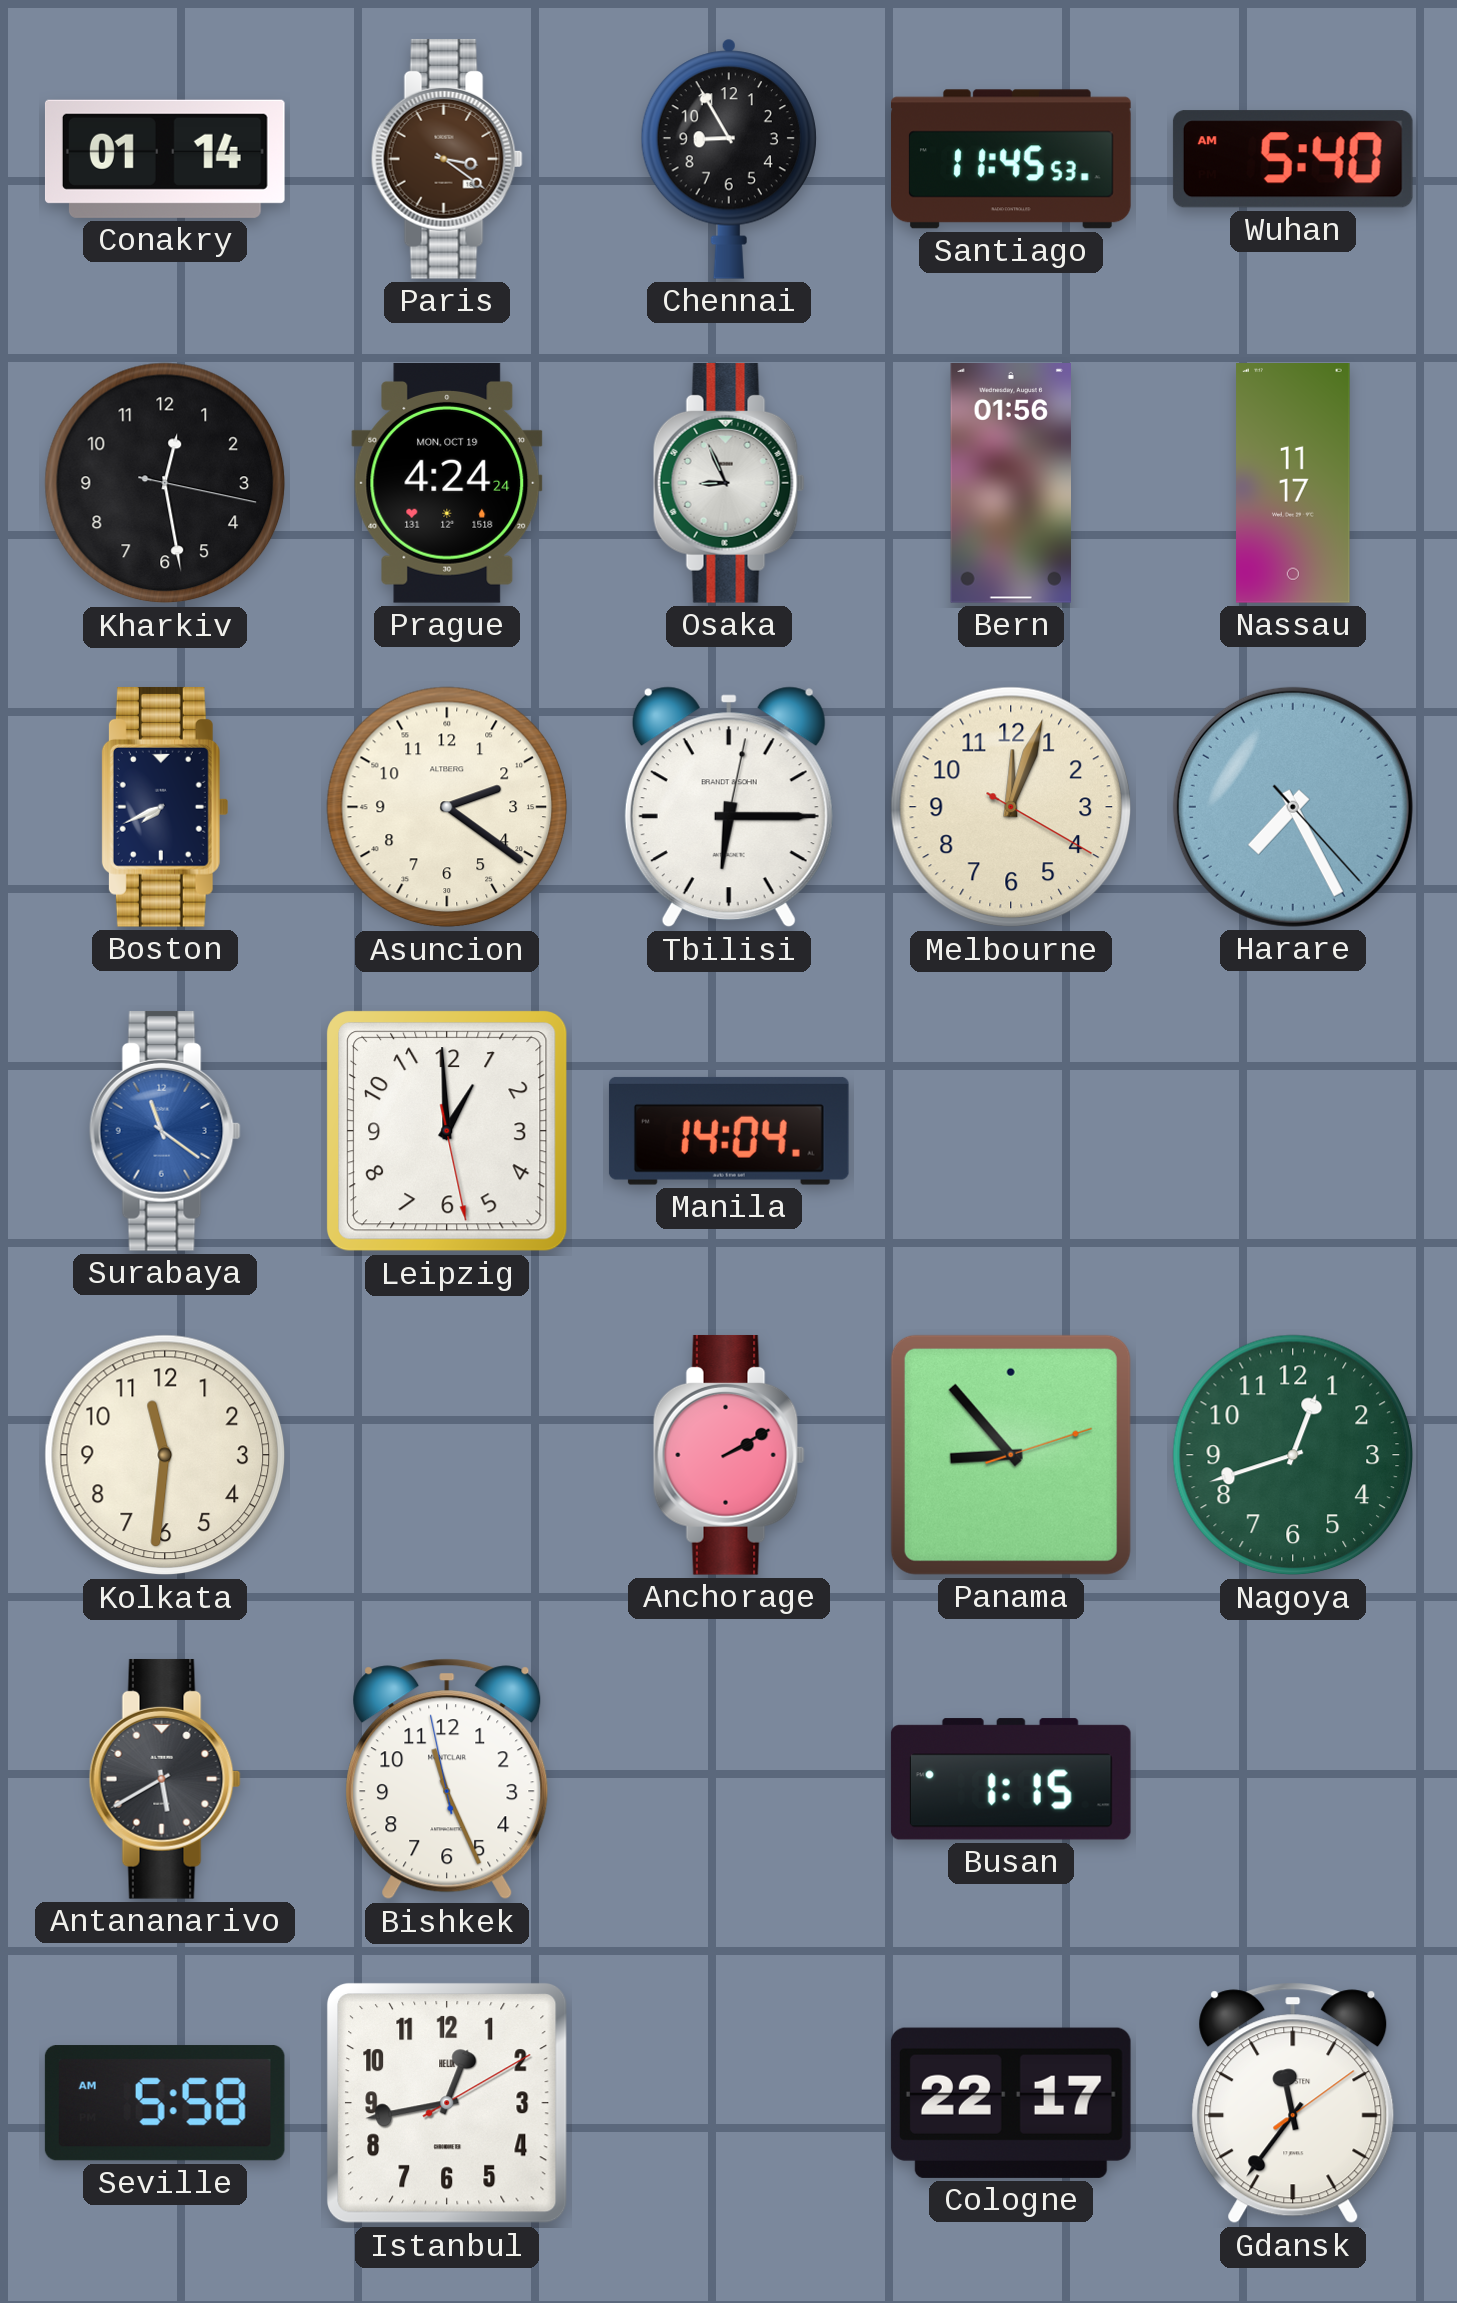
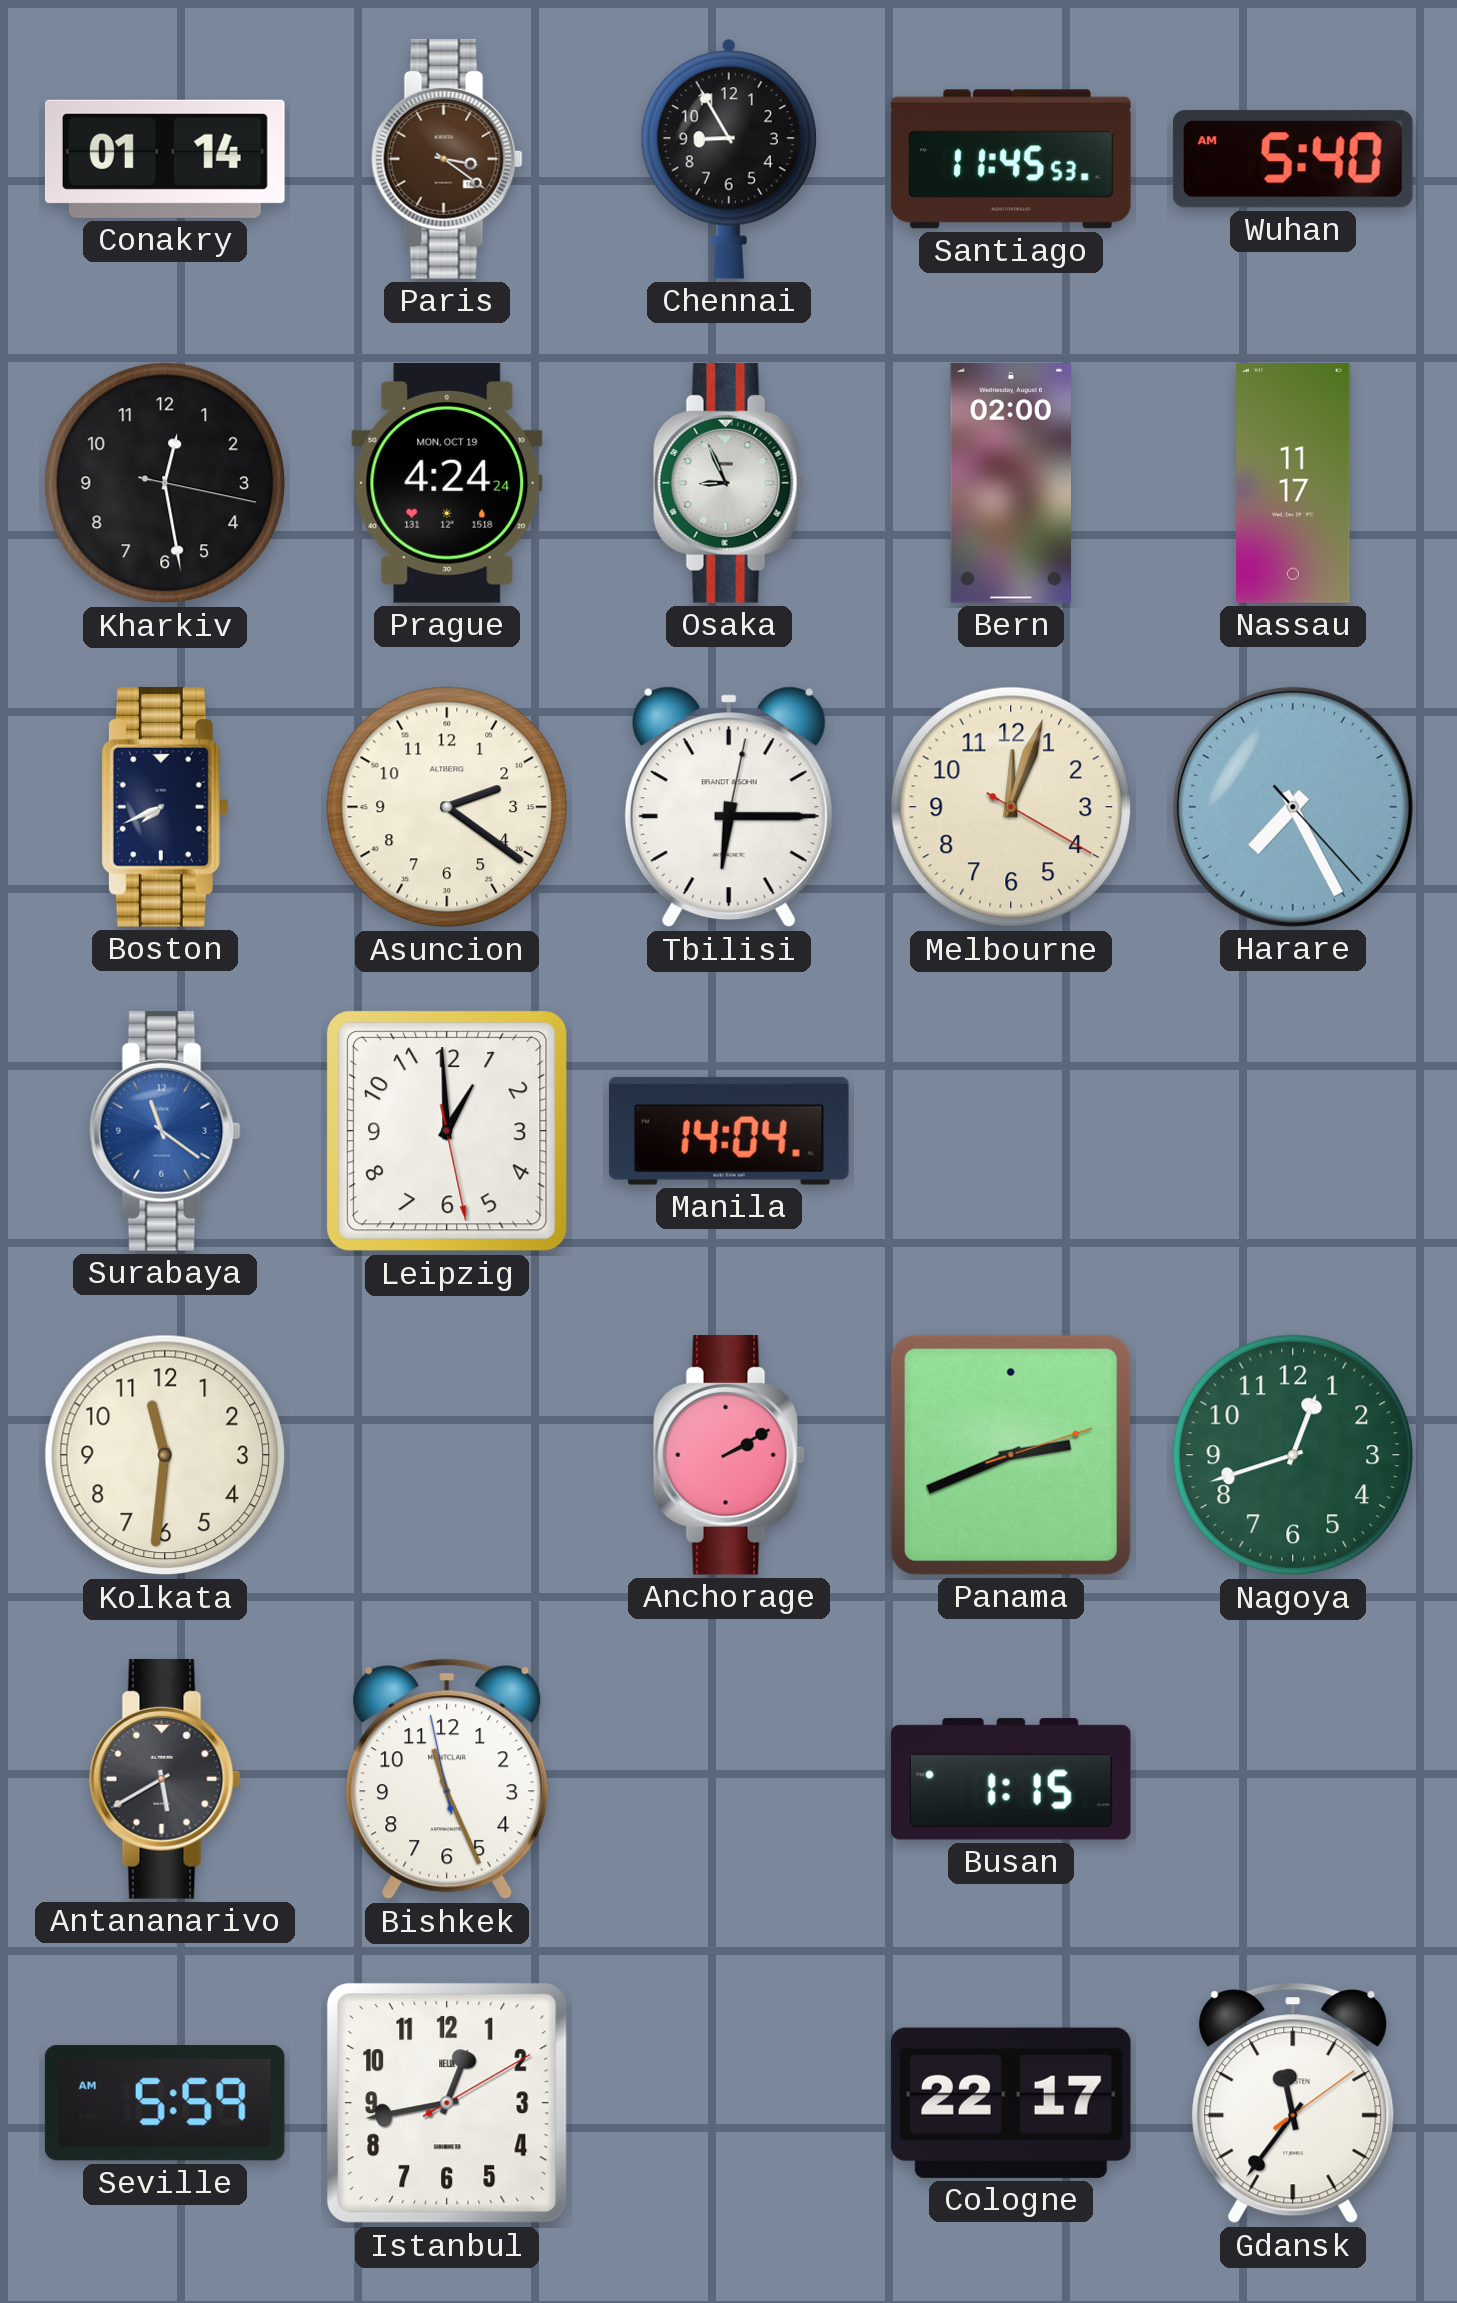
Bern: 01:56 -> 02:00
Panama: 8:53 -> 2:41
Seville: 5:58 -> 5:59
